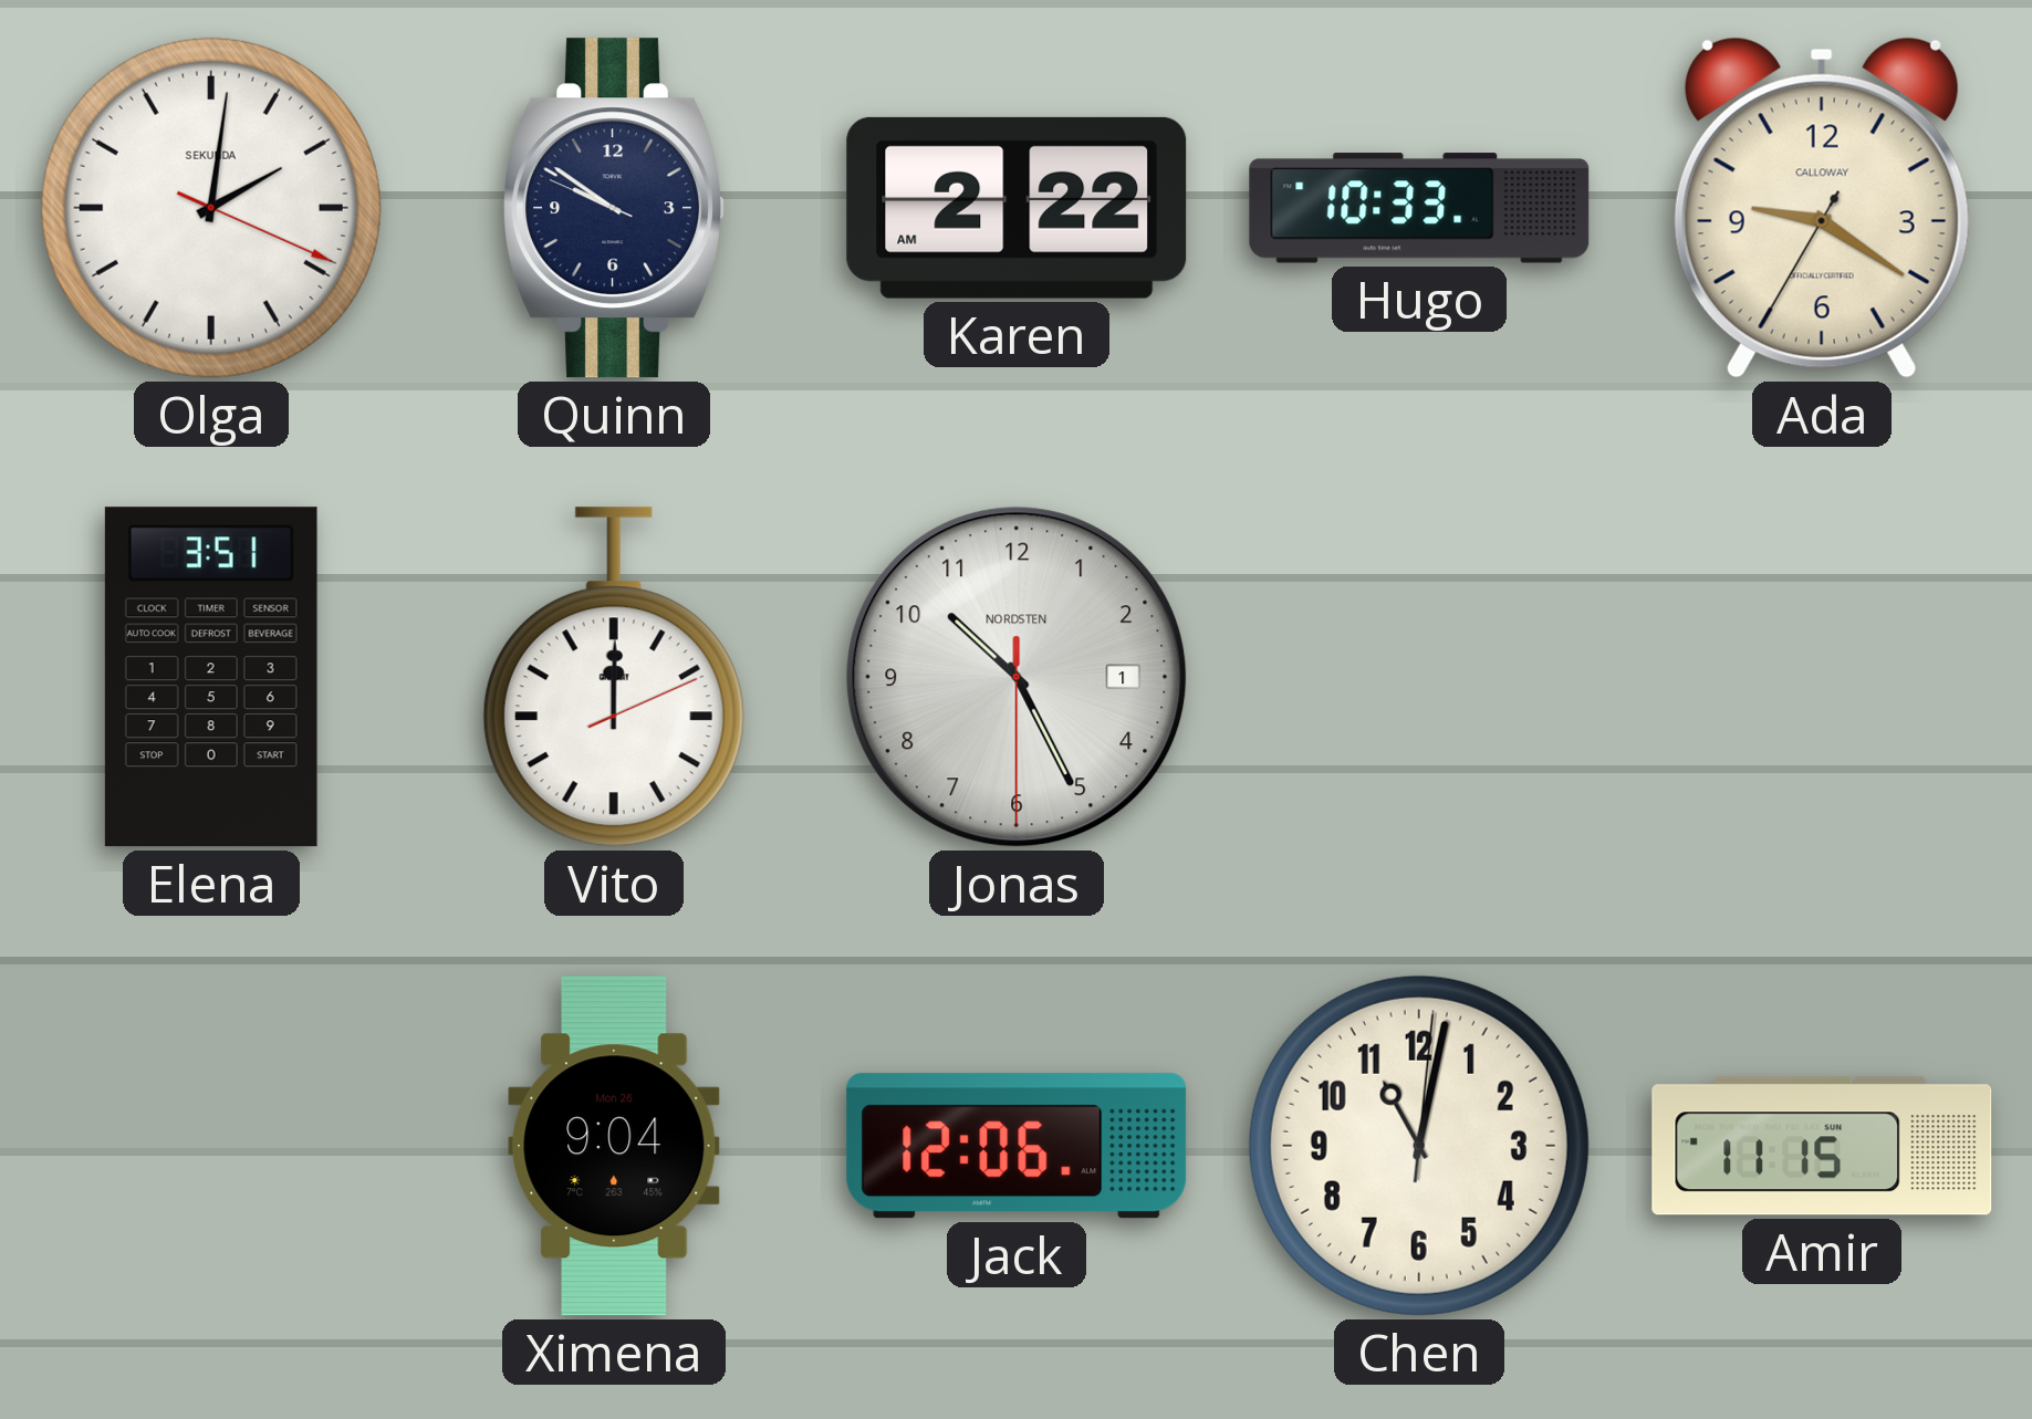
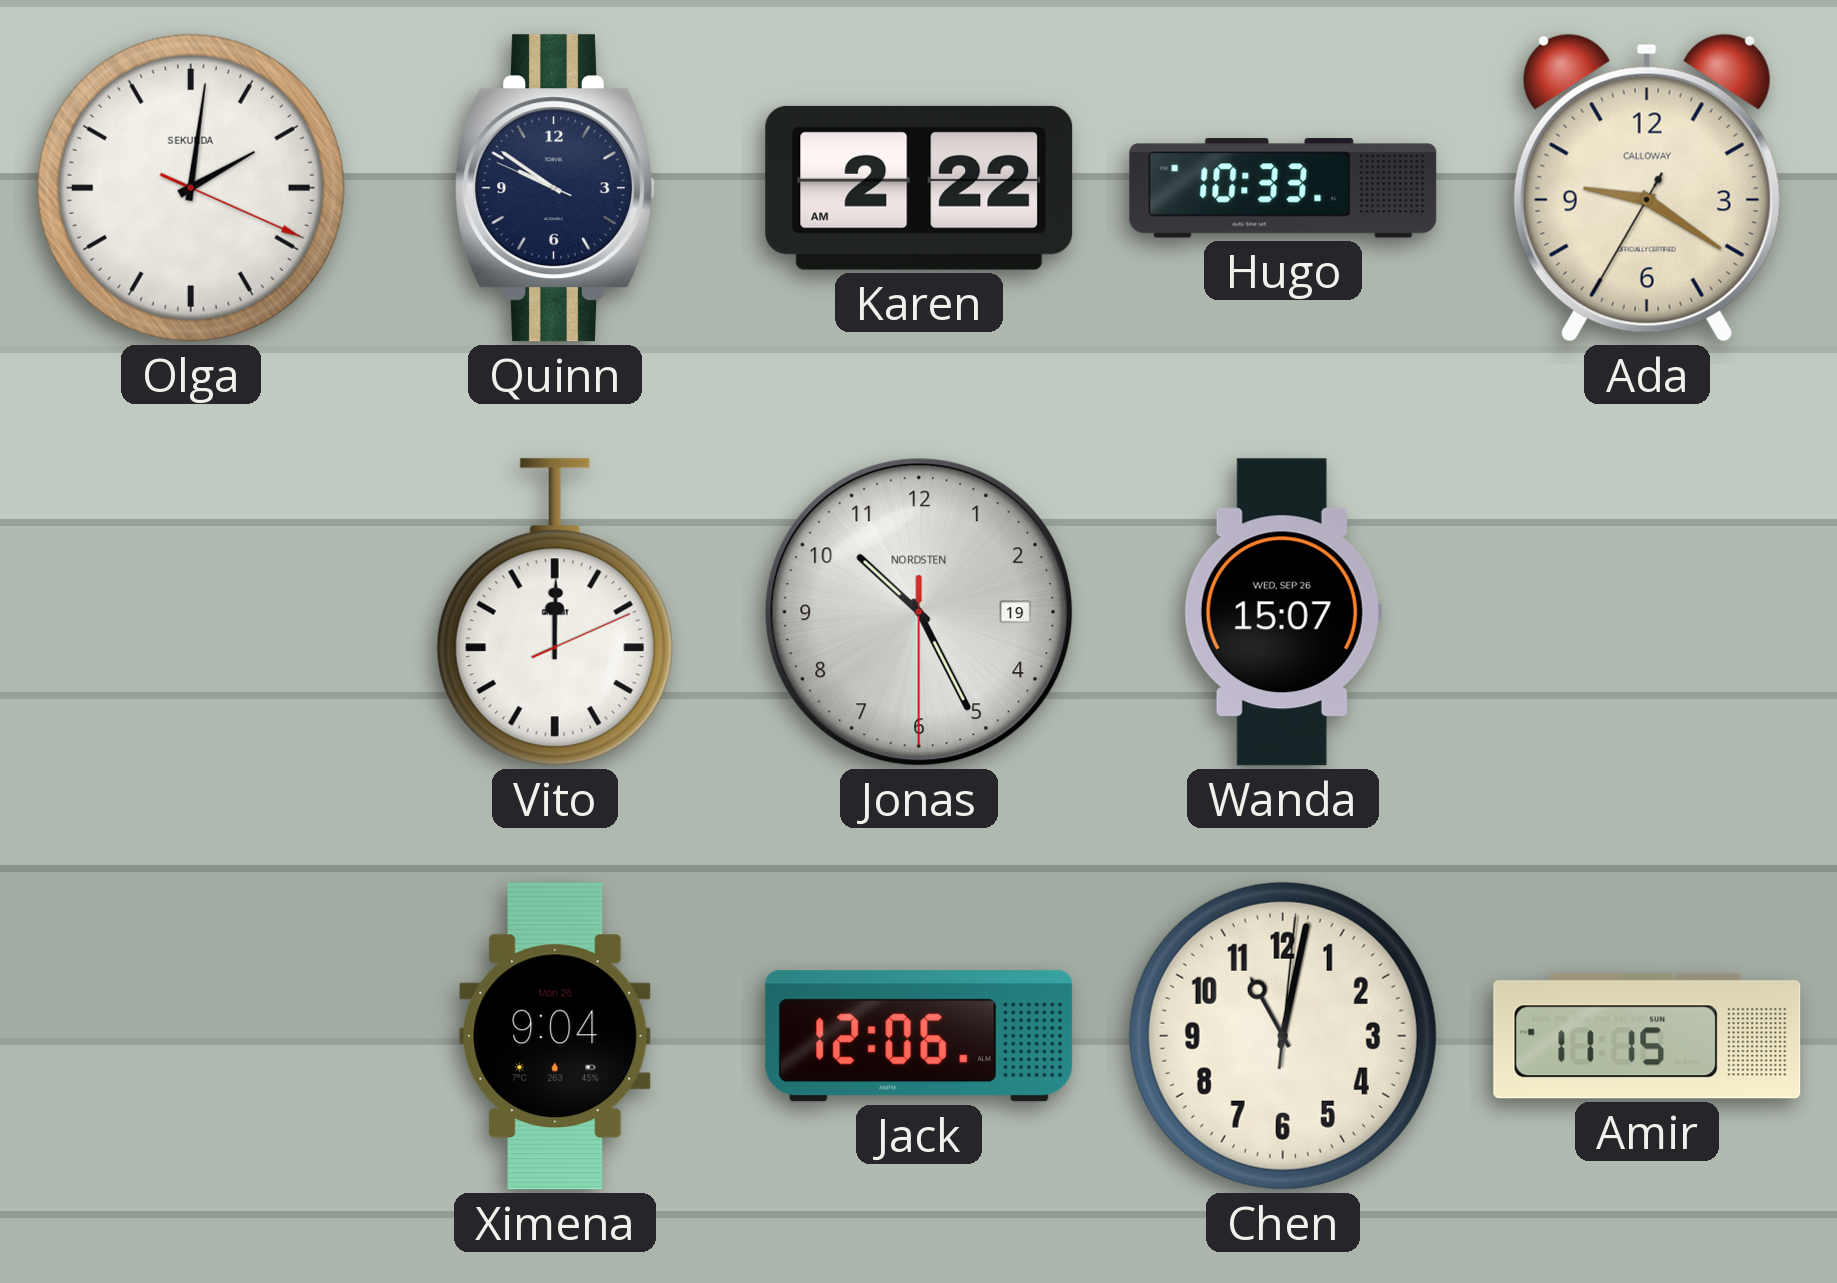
Elena: 3:51 -> none
Jonas date: 1 -> 19
Wanda: none -> 15:07
